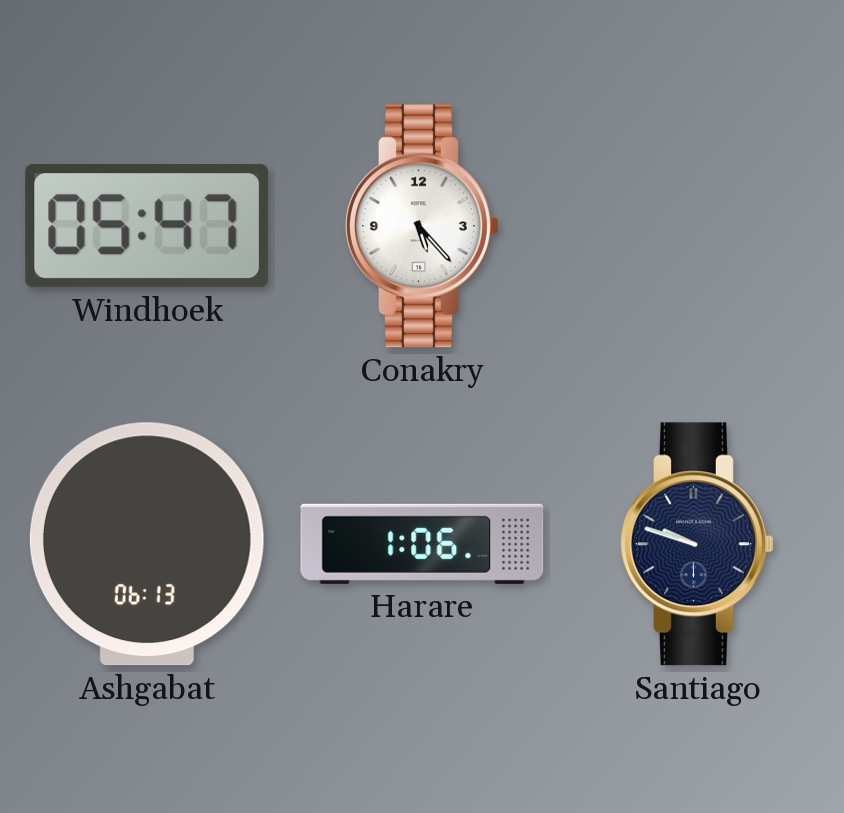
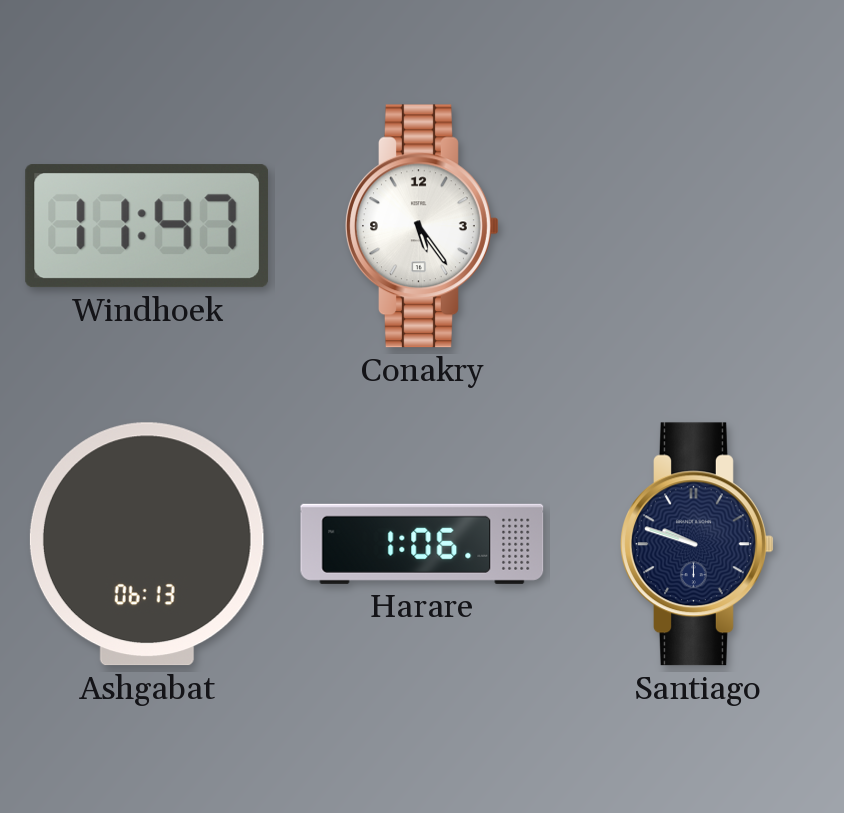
Windhoek: 05:47 -> 11:47
Conakry: 5:23 -> 5:24
